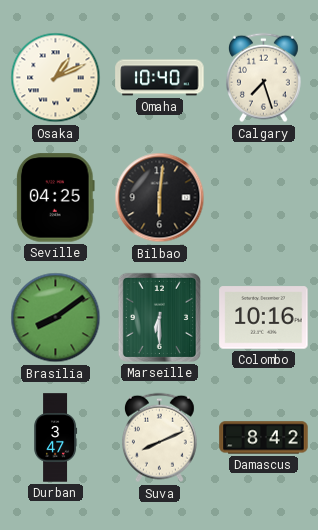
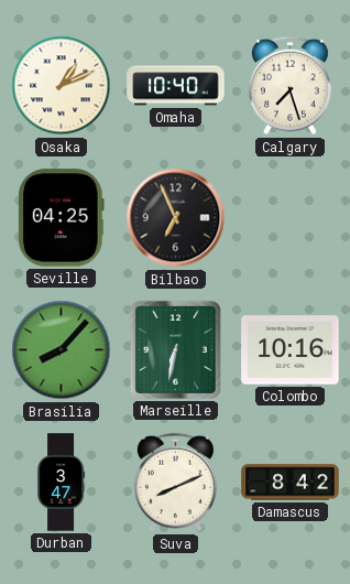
Bilbao: 6:01 -> 6:56
Brasilia: 8:09 -> 8:07
Marseille: 6:30 -> 6:32
